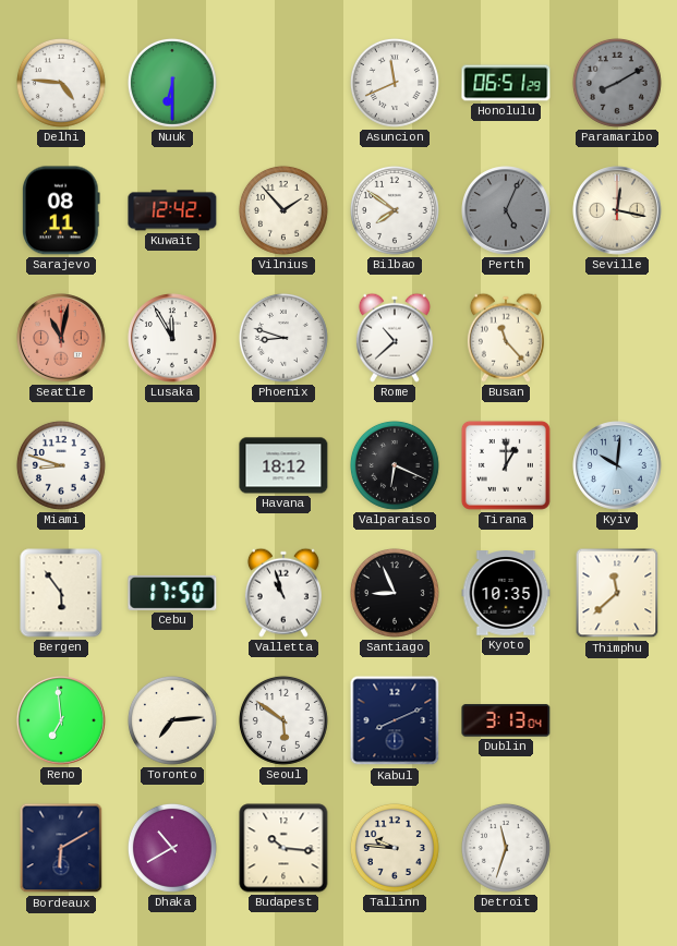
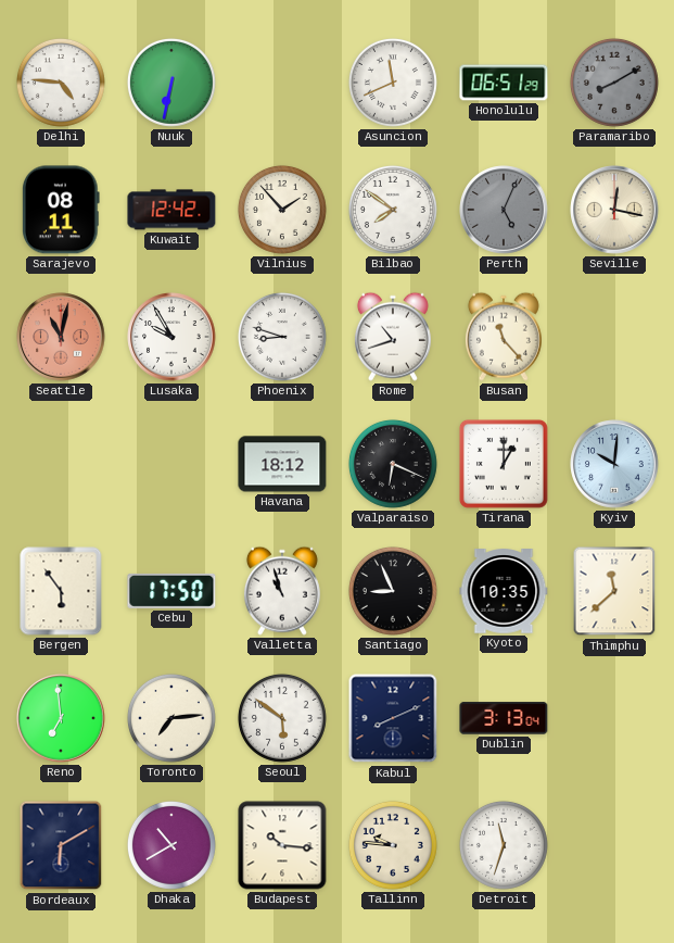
Nuuk: 6:30 -> 6:32
Lusaka: 11:55 -> 9:55
Rome: 10:38 -> 10:42
Miami: 8:48 -> none
